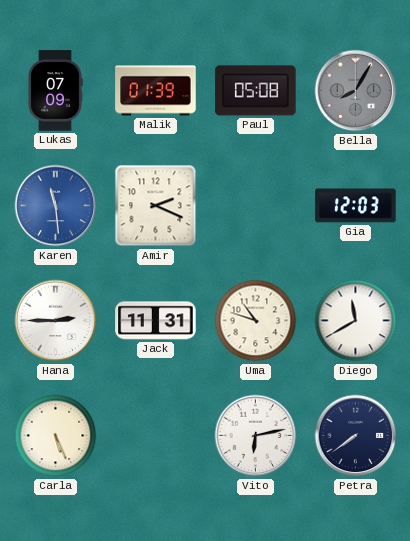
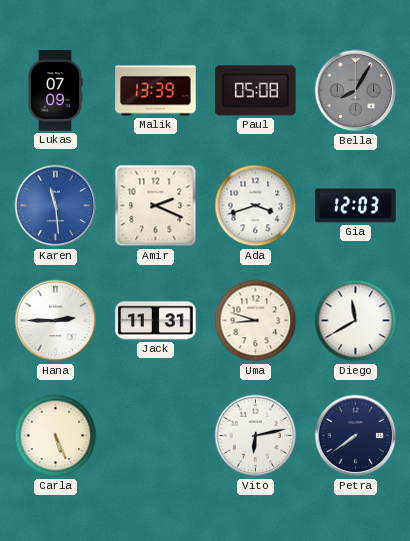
Malik: 01:39 -> 13:39
Ada: none -> 3:42
Uma: 10:48 -> 8:48
